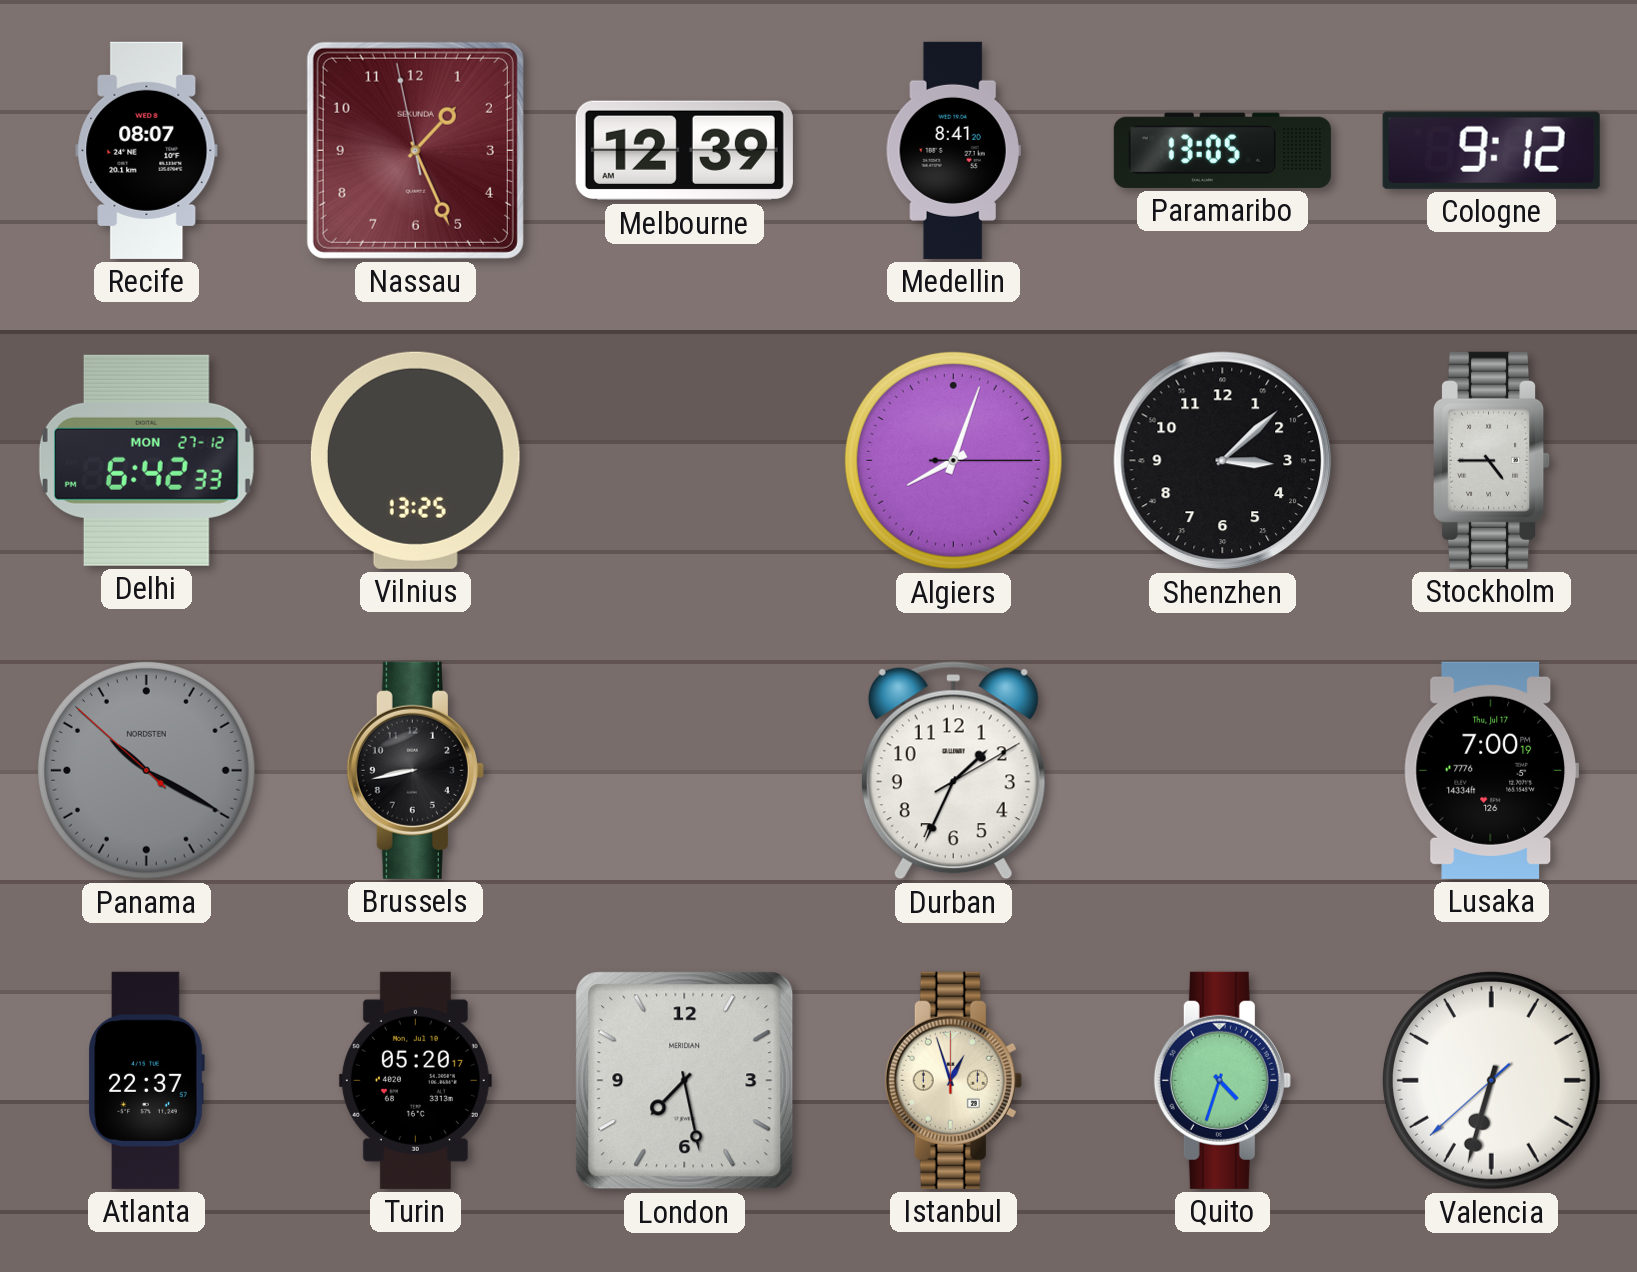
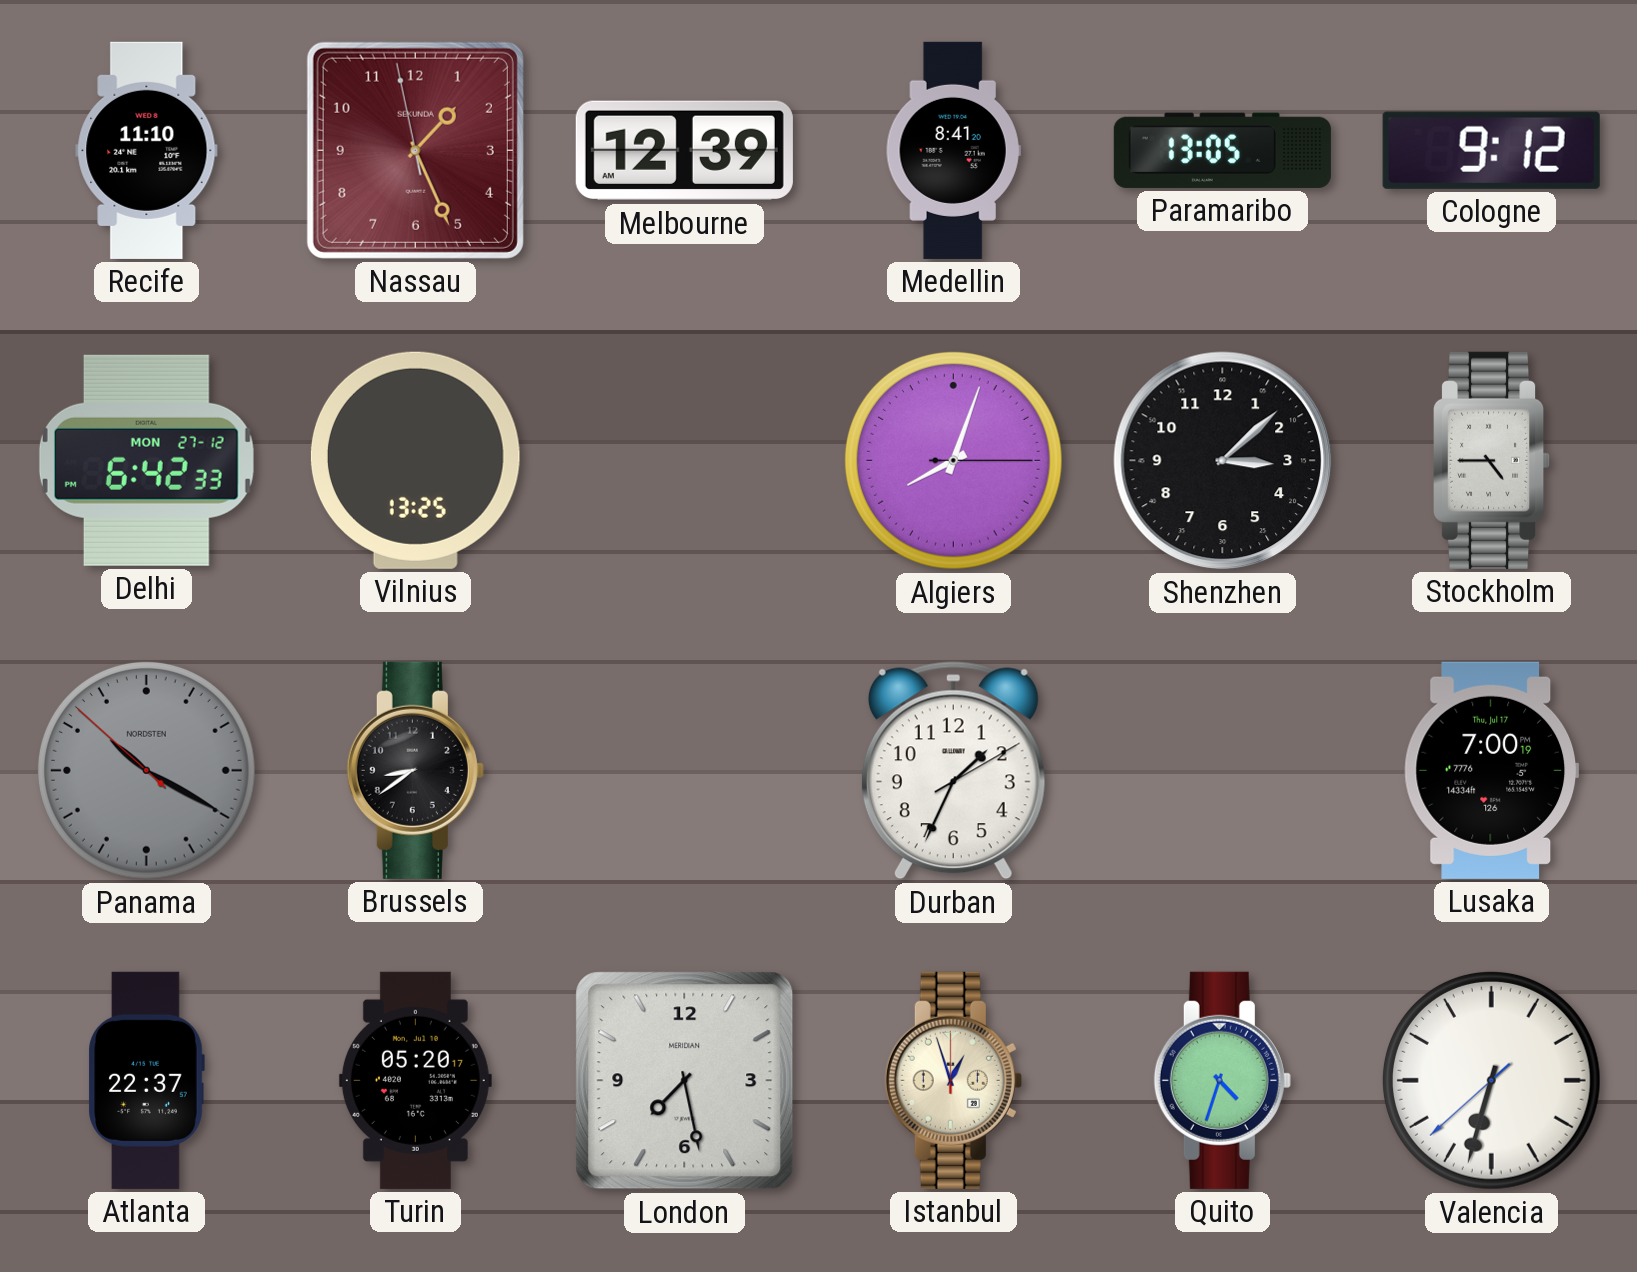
Recife: 08:07 -> 11:10
Brussels: 8:43 -> 8:39
